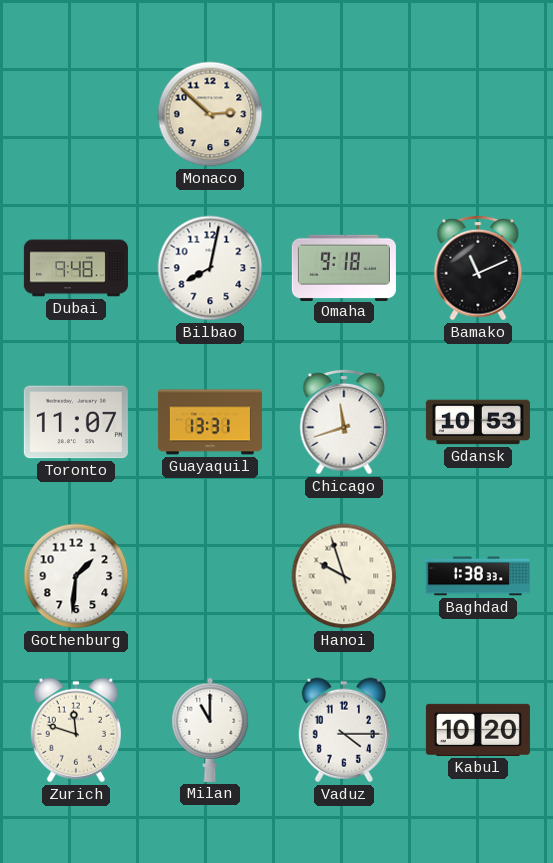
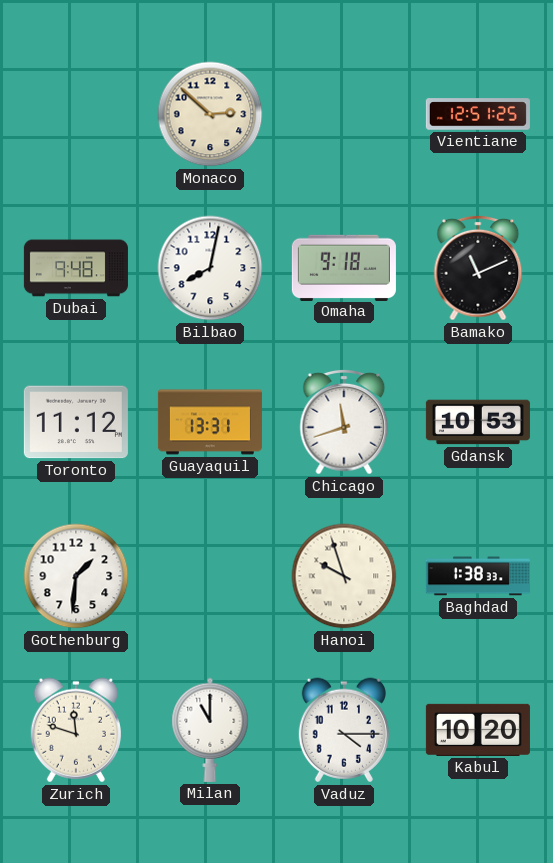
Vientiane: none -> 12:51
Toronto: 11:07 -> 11:12
